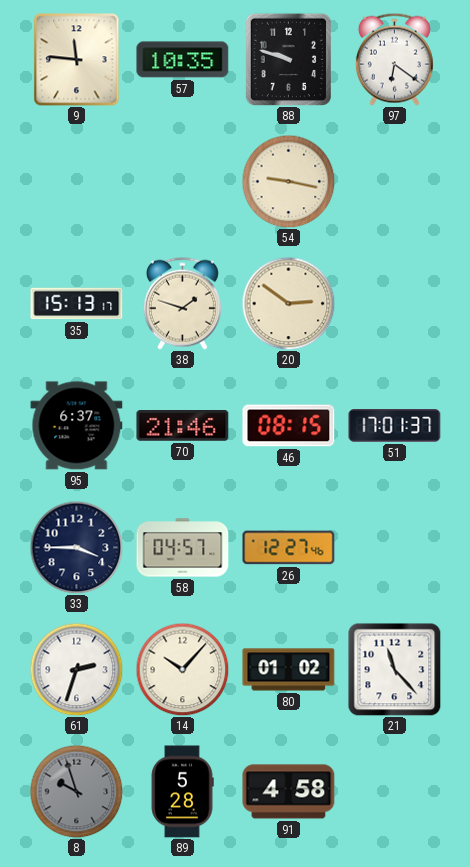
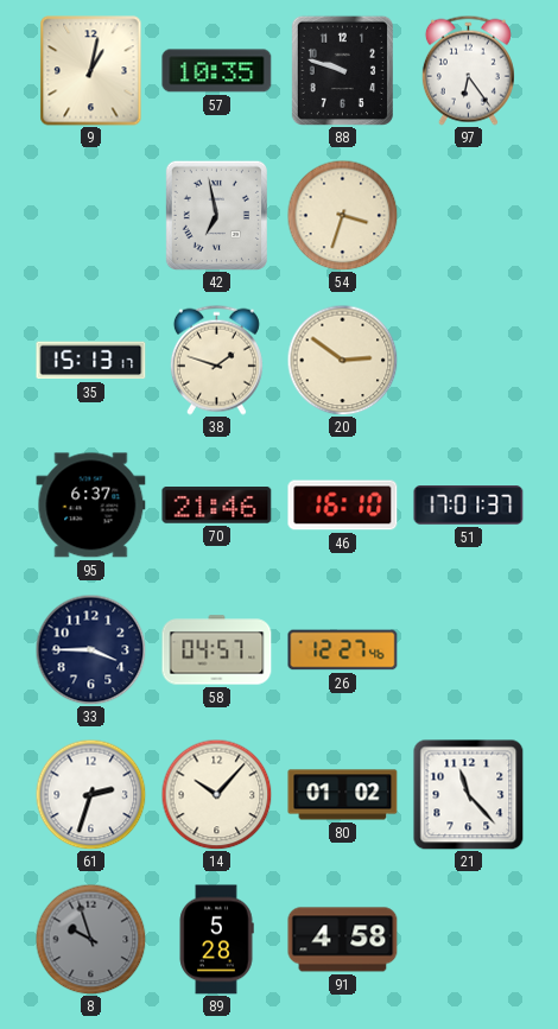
9: 11:46 -> 1:02
97: 6:21 -> 6:24
42: none -> 6:58
54: 9:17 -> 3:33
46: 08:15 -> 16:10
